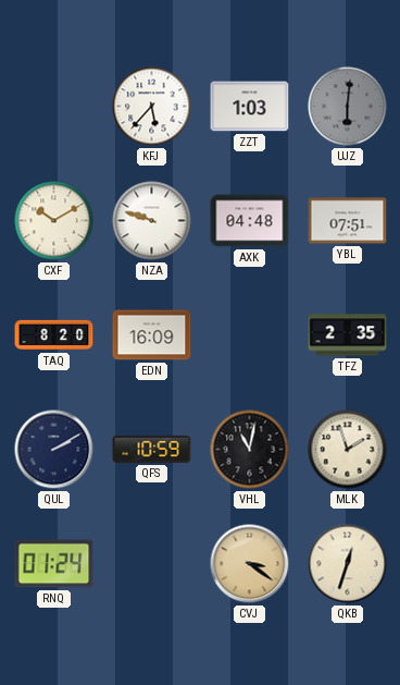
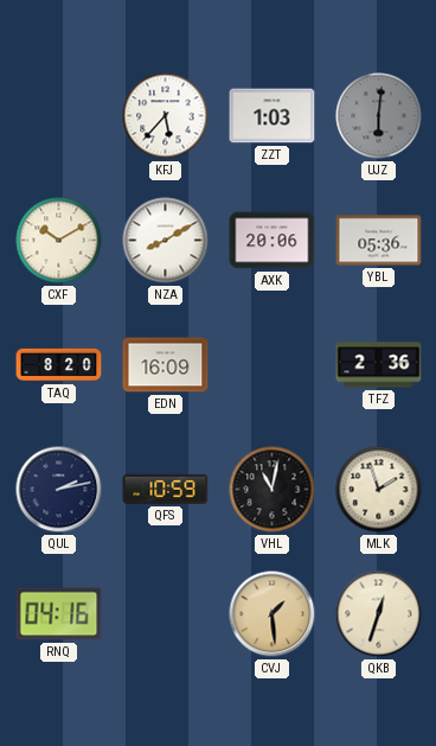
NZA: 9:48 -> 8:10
AXK: 04:48 -> 20:06
YBL: 07:51 -> 05:36
TFZ: 2:35 -> 2:36
QUL: 2:10 -> 2:13
RNQ: 01:24 -> 04:16
CVJ: 3:21 -> 1:29
